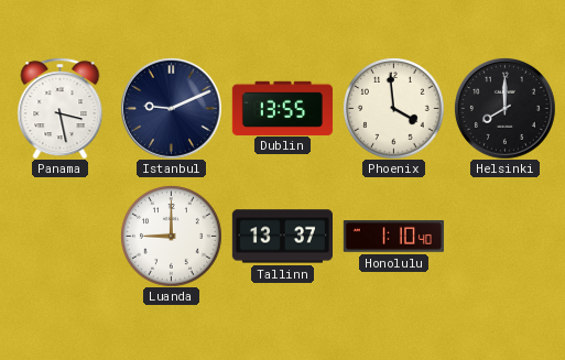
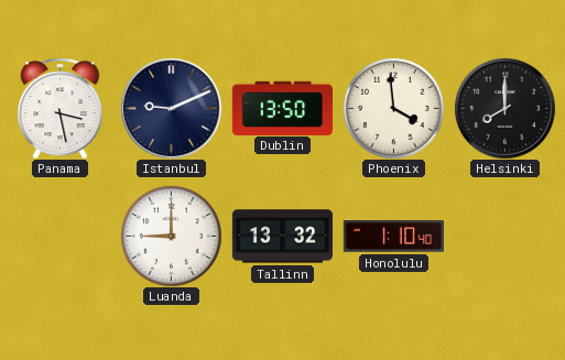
Dublin: 13:55 -> 13:50
Tallinn: 13:37 -> 13:32
